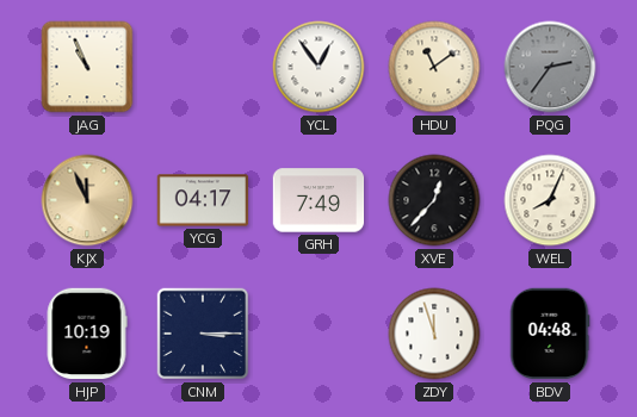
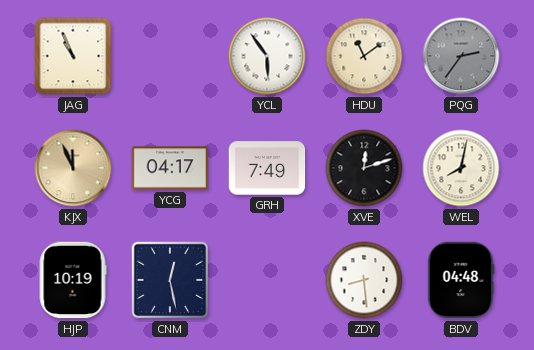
YCL: 12:54 -> 5:54
XVE: 12:37 -> 12:12
WEL: 8:04 -> 8:02
CNM: 3:15 -> 12:28
ZDY: 11:57 -> 8:29
